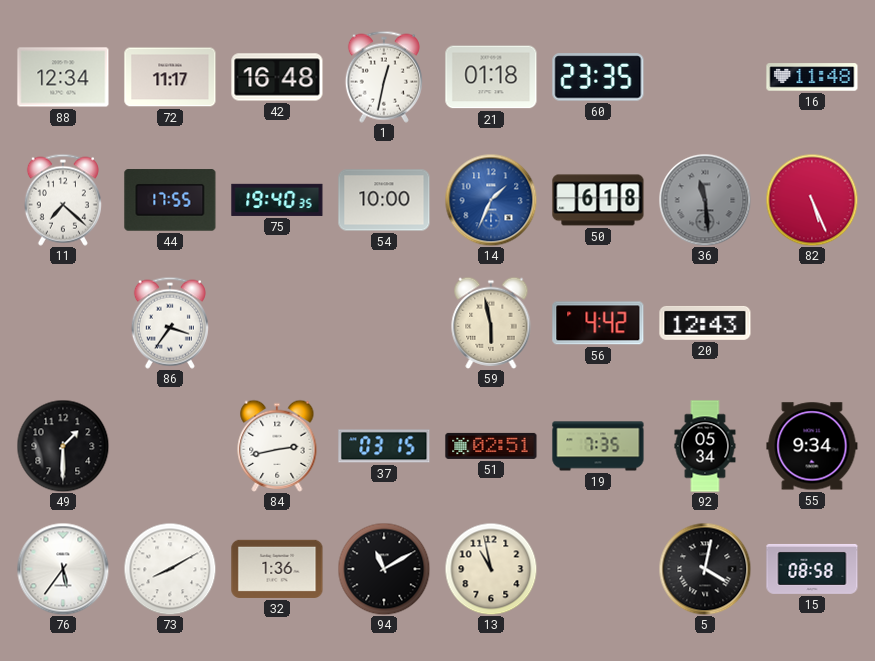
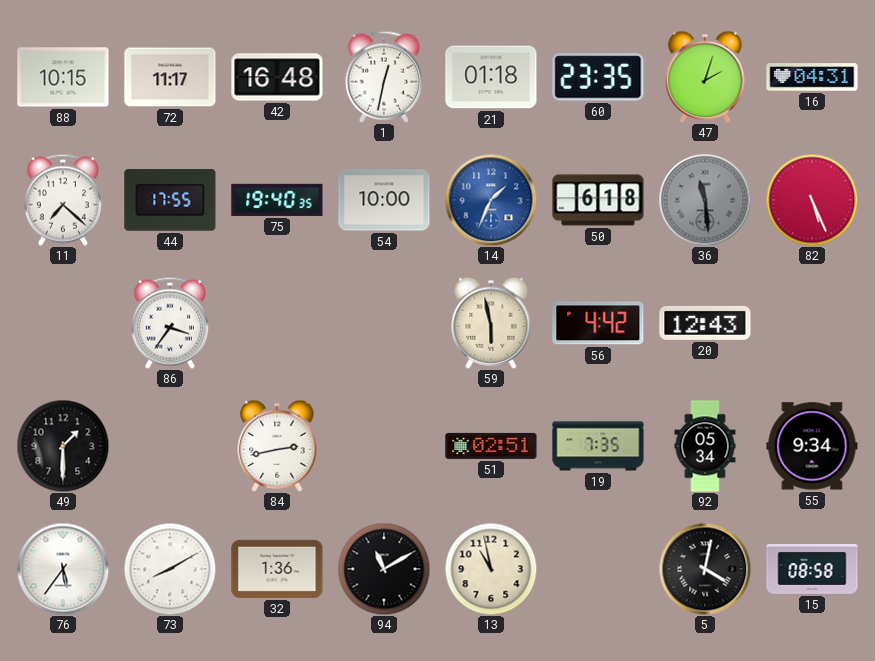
88: 12:34 -> 10:15
47: none -> 2:03
16: 11:48 -> 04:31
37: 03:15 -> none
